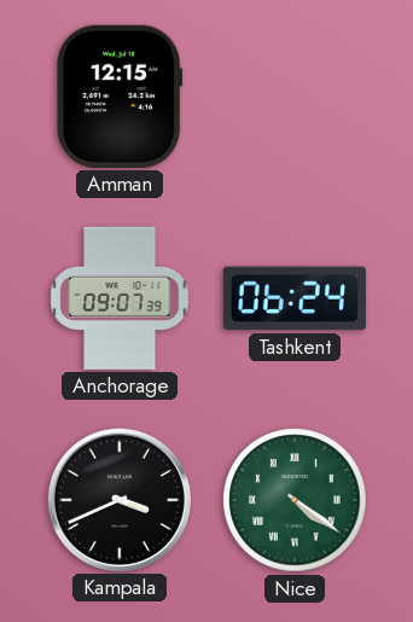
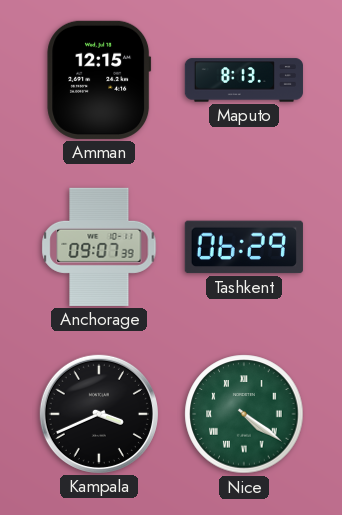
Maputo: none -> 8:13
Tashkent: 06:24 -> 06:29
